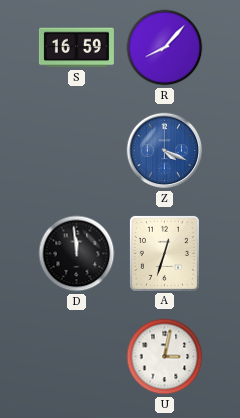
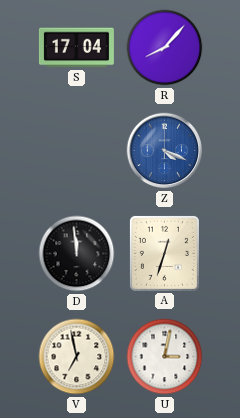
S: 16:59 -> 17:04
V: none -> 6:58
